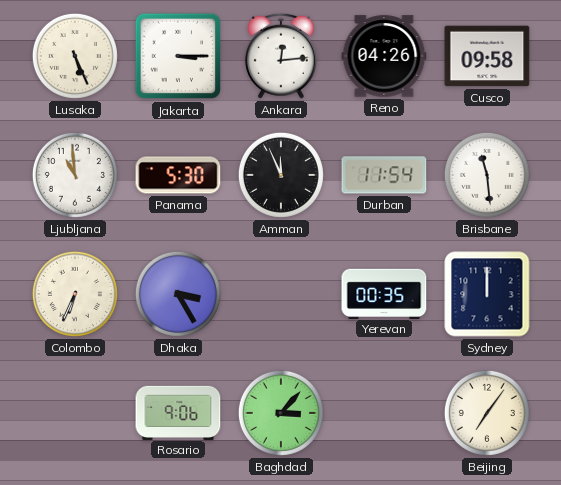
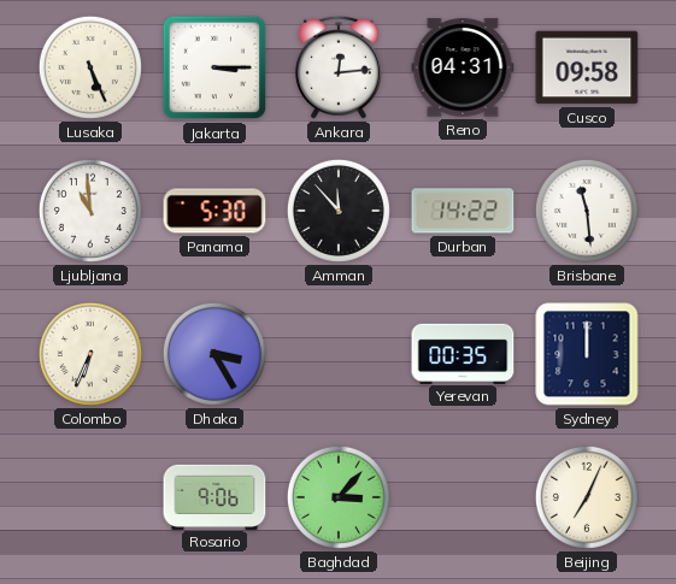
Reno: 04:26 -> 04:31
Amman: 11:56 -> 11:53
Durban: 11:54 -> 14:22
Beijing: 7:06 -> 7:04
